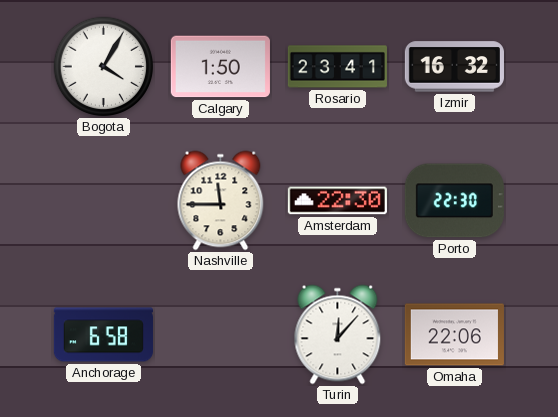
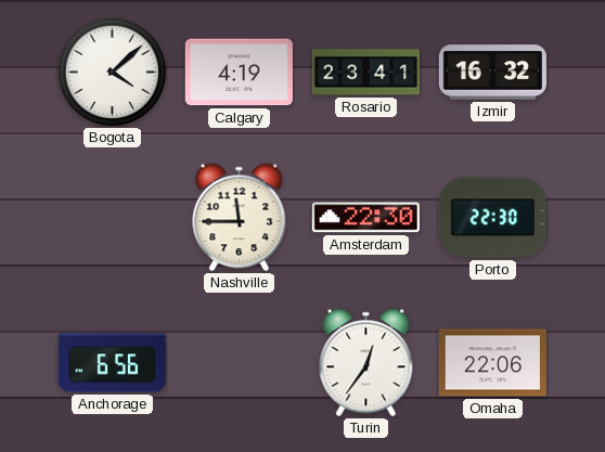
Bogota: 4:05 -> 4:08
Calgary: 1:50 -> 4:19
Anchorage: 6:58 -> 6:56
Turin: 12:07 -> 12:36
